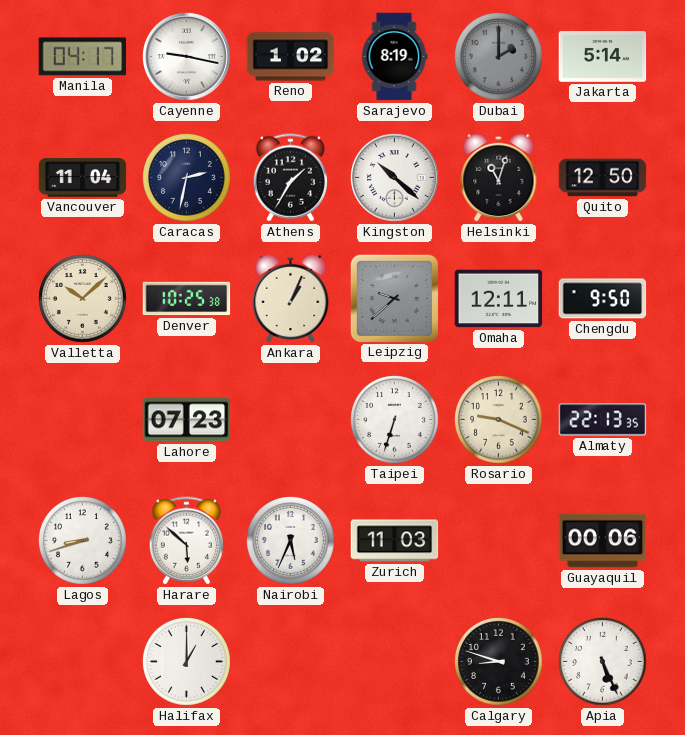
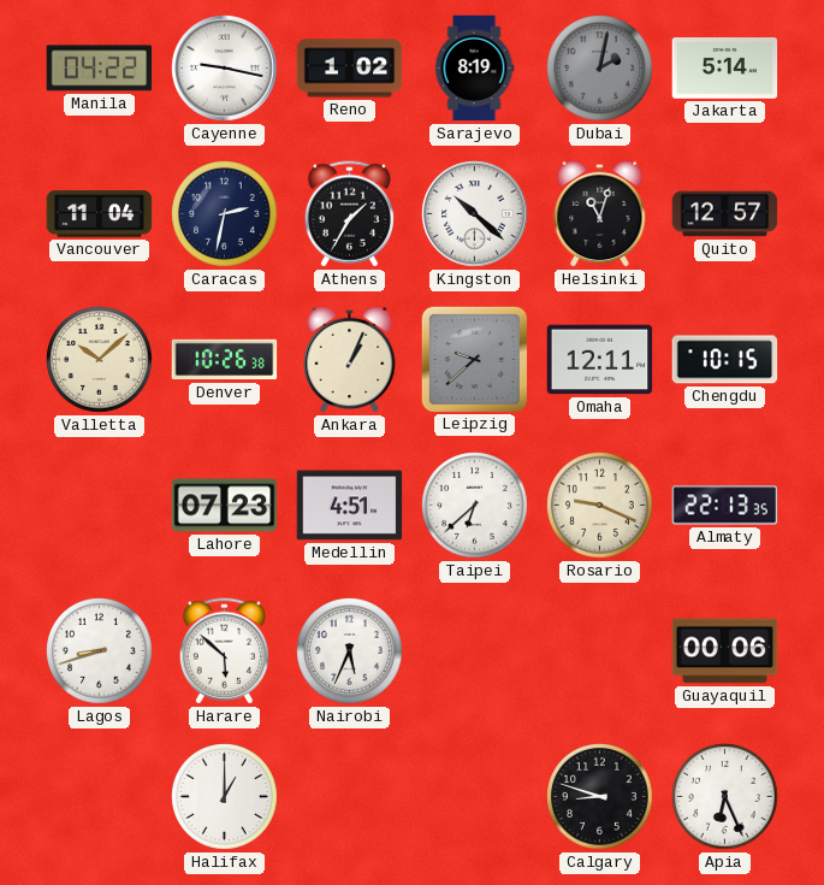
Manila: 04:17 -> 04:22
Dubai: 2:00 -> 2:02
Quito: 12:50 -> 12:57
Denver: 10:25 -> 10:26
Chengdu: 9:50 -> 10:15
Medellin: none -> 4:51
Taipei: 6:33 -> 6:38
Zurich: 11:03 -> none
Apia: 5:26 -> 6:26
